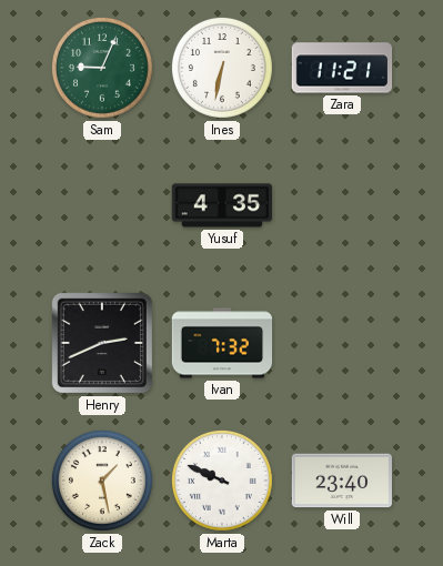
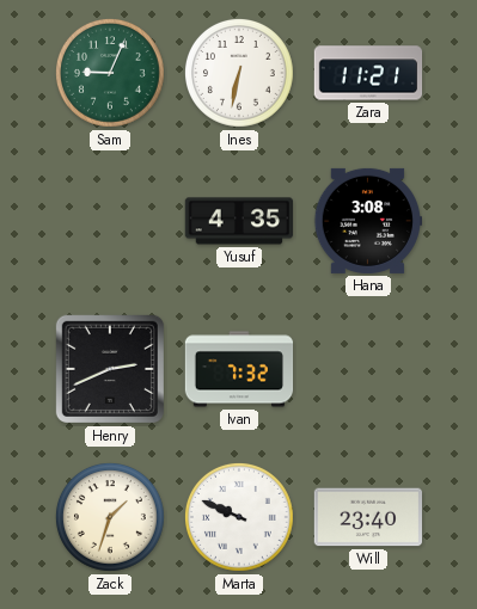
Hana: none -> 3:08
Zack: 1:28 -> 1:33
